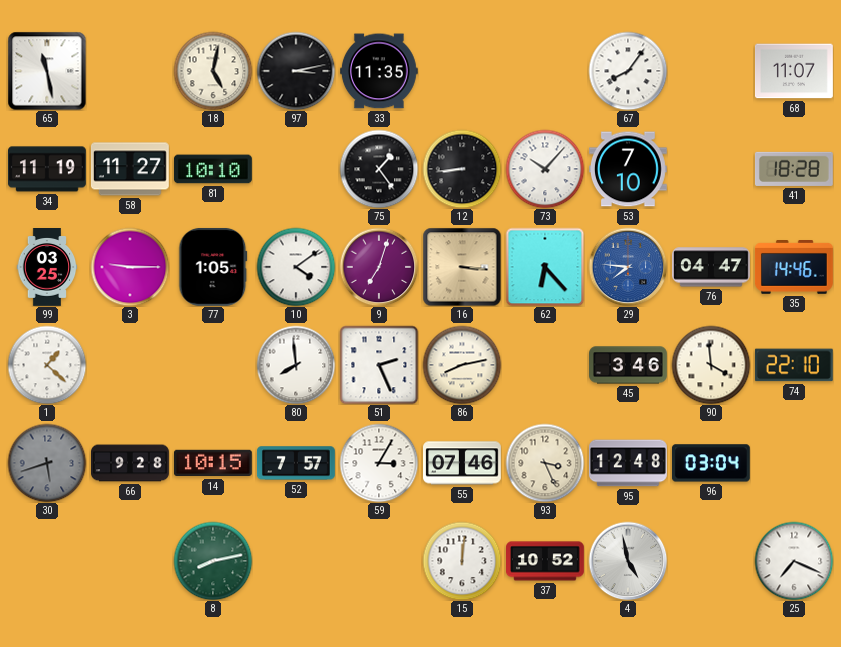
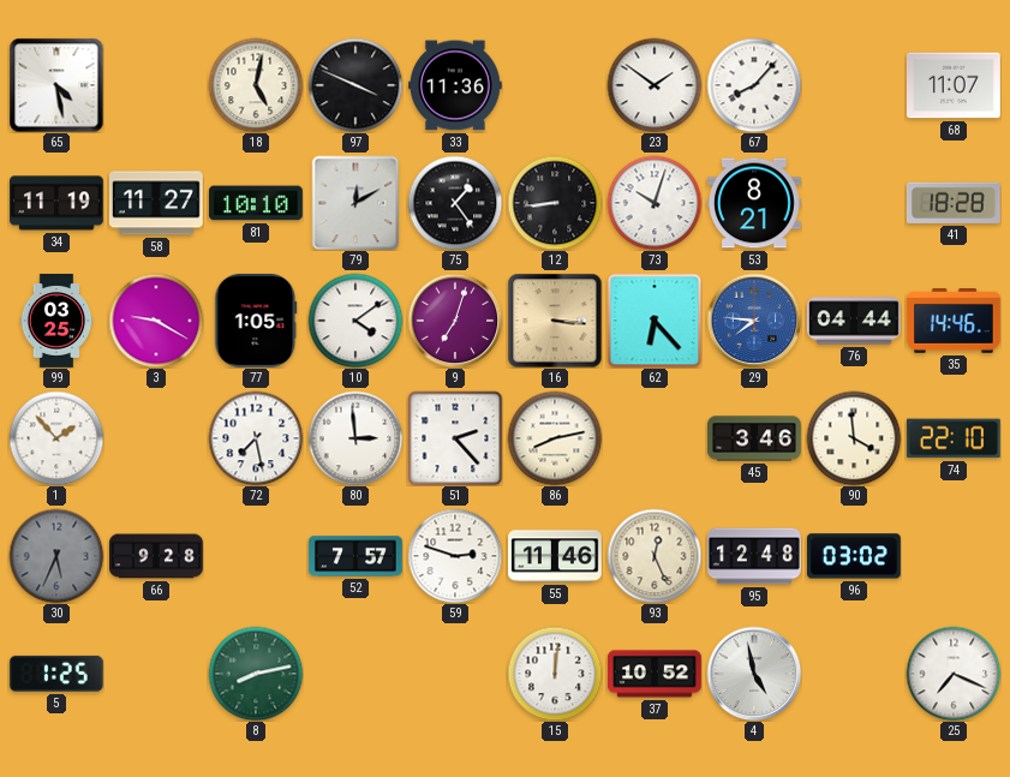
65: 11:28 -> 4:28
97: 3:13 -> 3:49
33: 11:35 -> 11:36
23: none -> 1:51
67: 8:06 -> 8:07
79: none -> 12:10
73: 10:07 -> 10:03
53: 7:10 -> 8:21
3: 9:15 -> 9:20
76: 04:47 -> 04:44
1: 1:22 -> 1:53
72: none -> 7:28
80: 7:59 -> 2:59
51: 2:26 -> 2:23
30: 5:42 -> 5:34
14: 10:15 -> none
59: 3:05 -> 2:48
55: 07:46 -> 11:46
93: 3:26 -> 12:26
96: 03:04 -> 03:02
5: none -> 1:25
